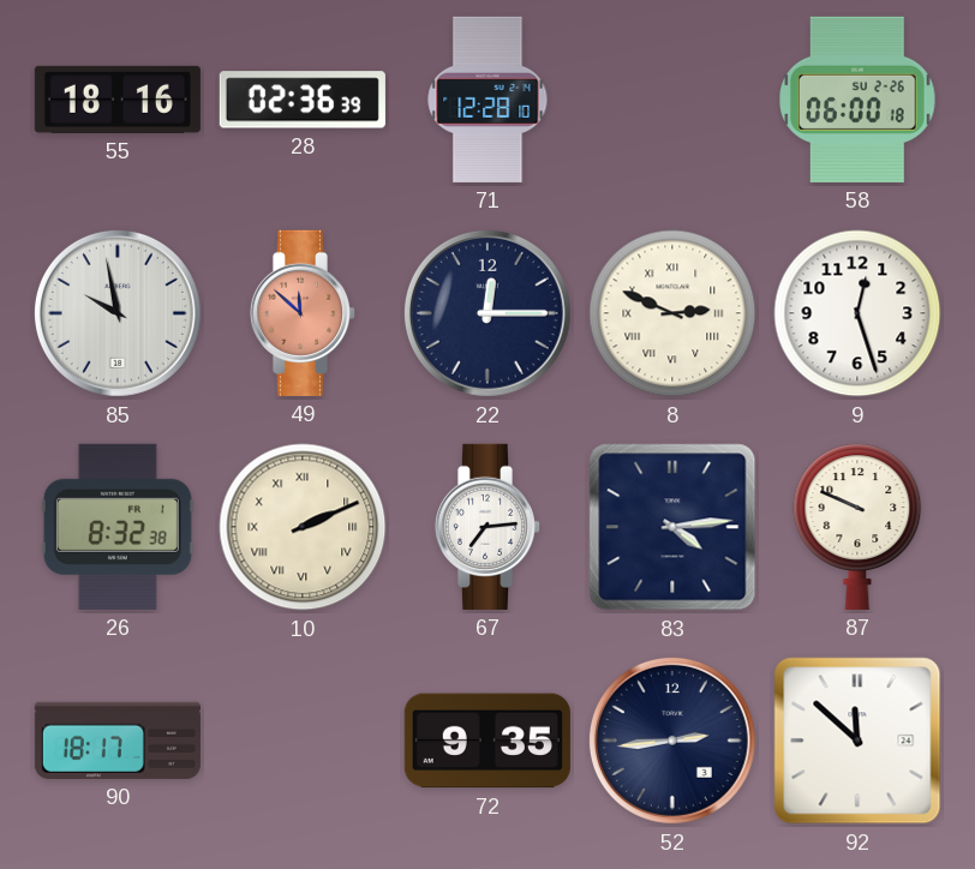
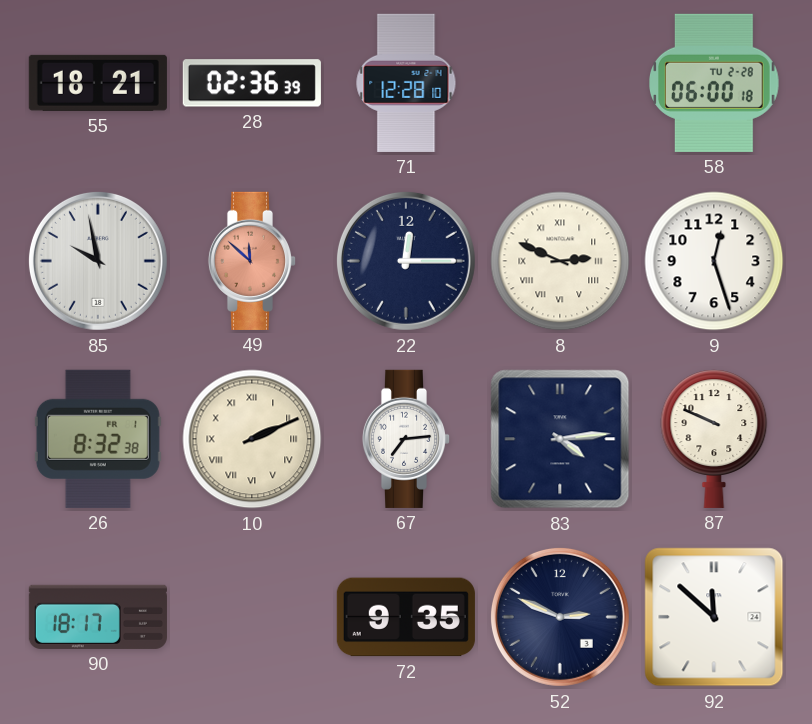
55: 18:16 -> 18:21
58 date: SU 2-26 -> TU 2-28
52: 2:44 -> 2:49
